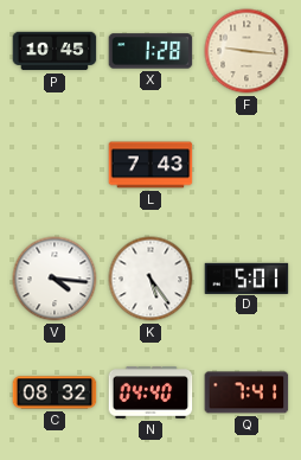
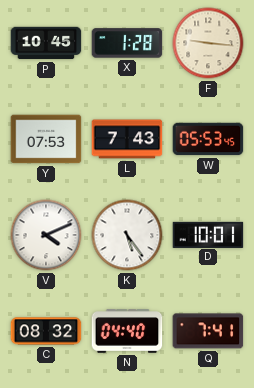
Y: none -> 07:53
W: none -> 05:53
V: 4:16 -> 4:11
D: 5:01 -> 10:01
